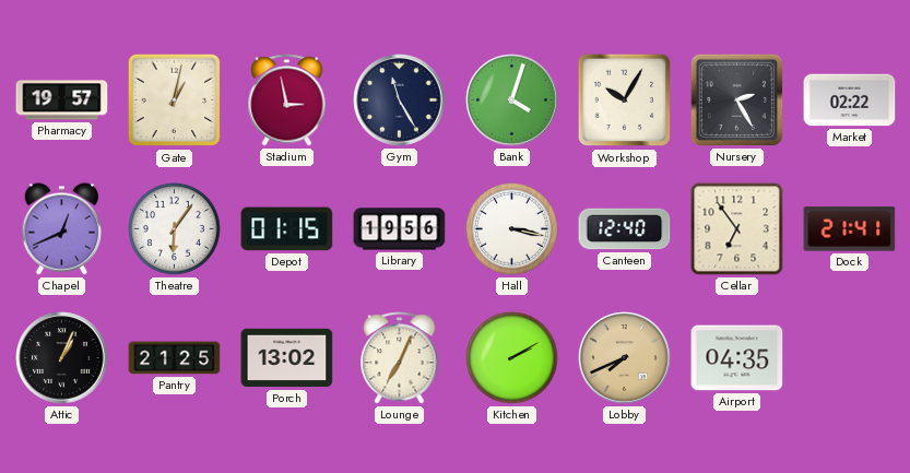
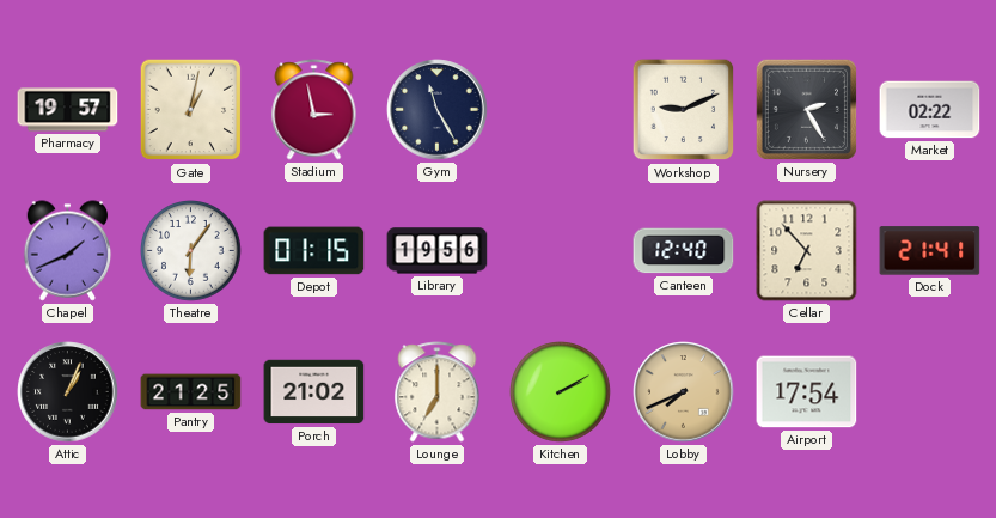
Bank: 4:03 -> none
Workshop: 10:05 -> 9:11
Chapel: 12:41 -> 1:41
Hall: 3:17 -> none
Cellar: 6:54 -> 6:53
Porch: 13:02 -> 21:02
Lounge: 7:04 -> 7:00
Airport: 04:35 -> 17:54
